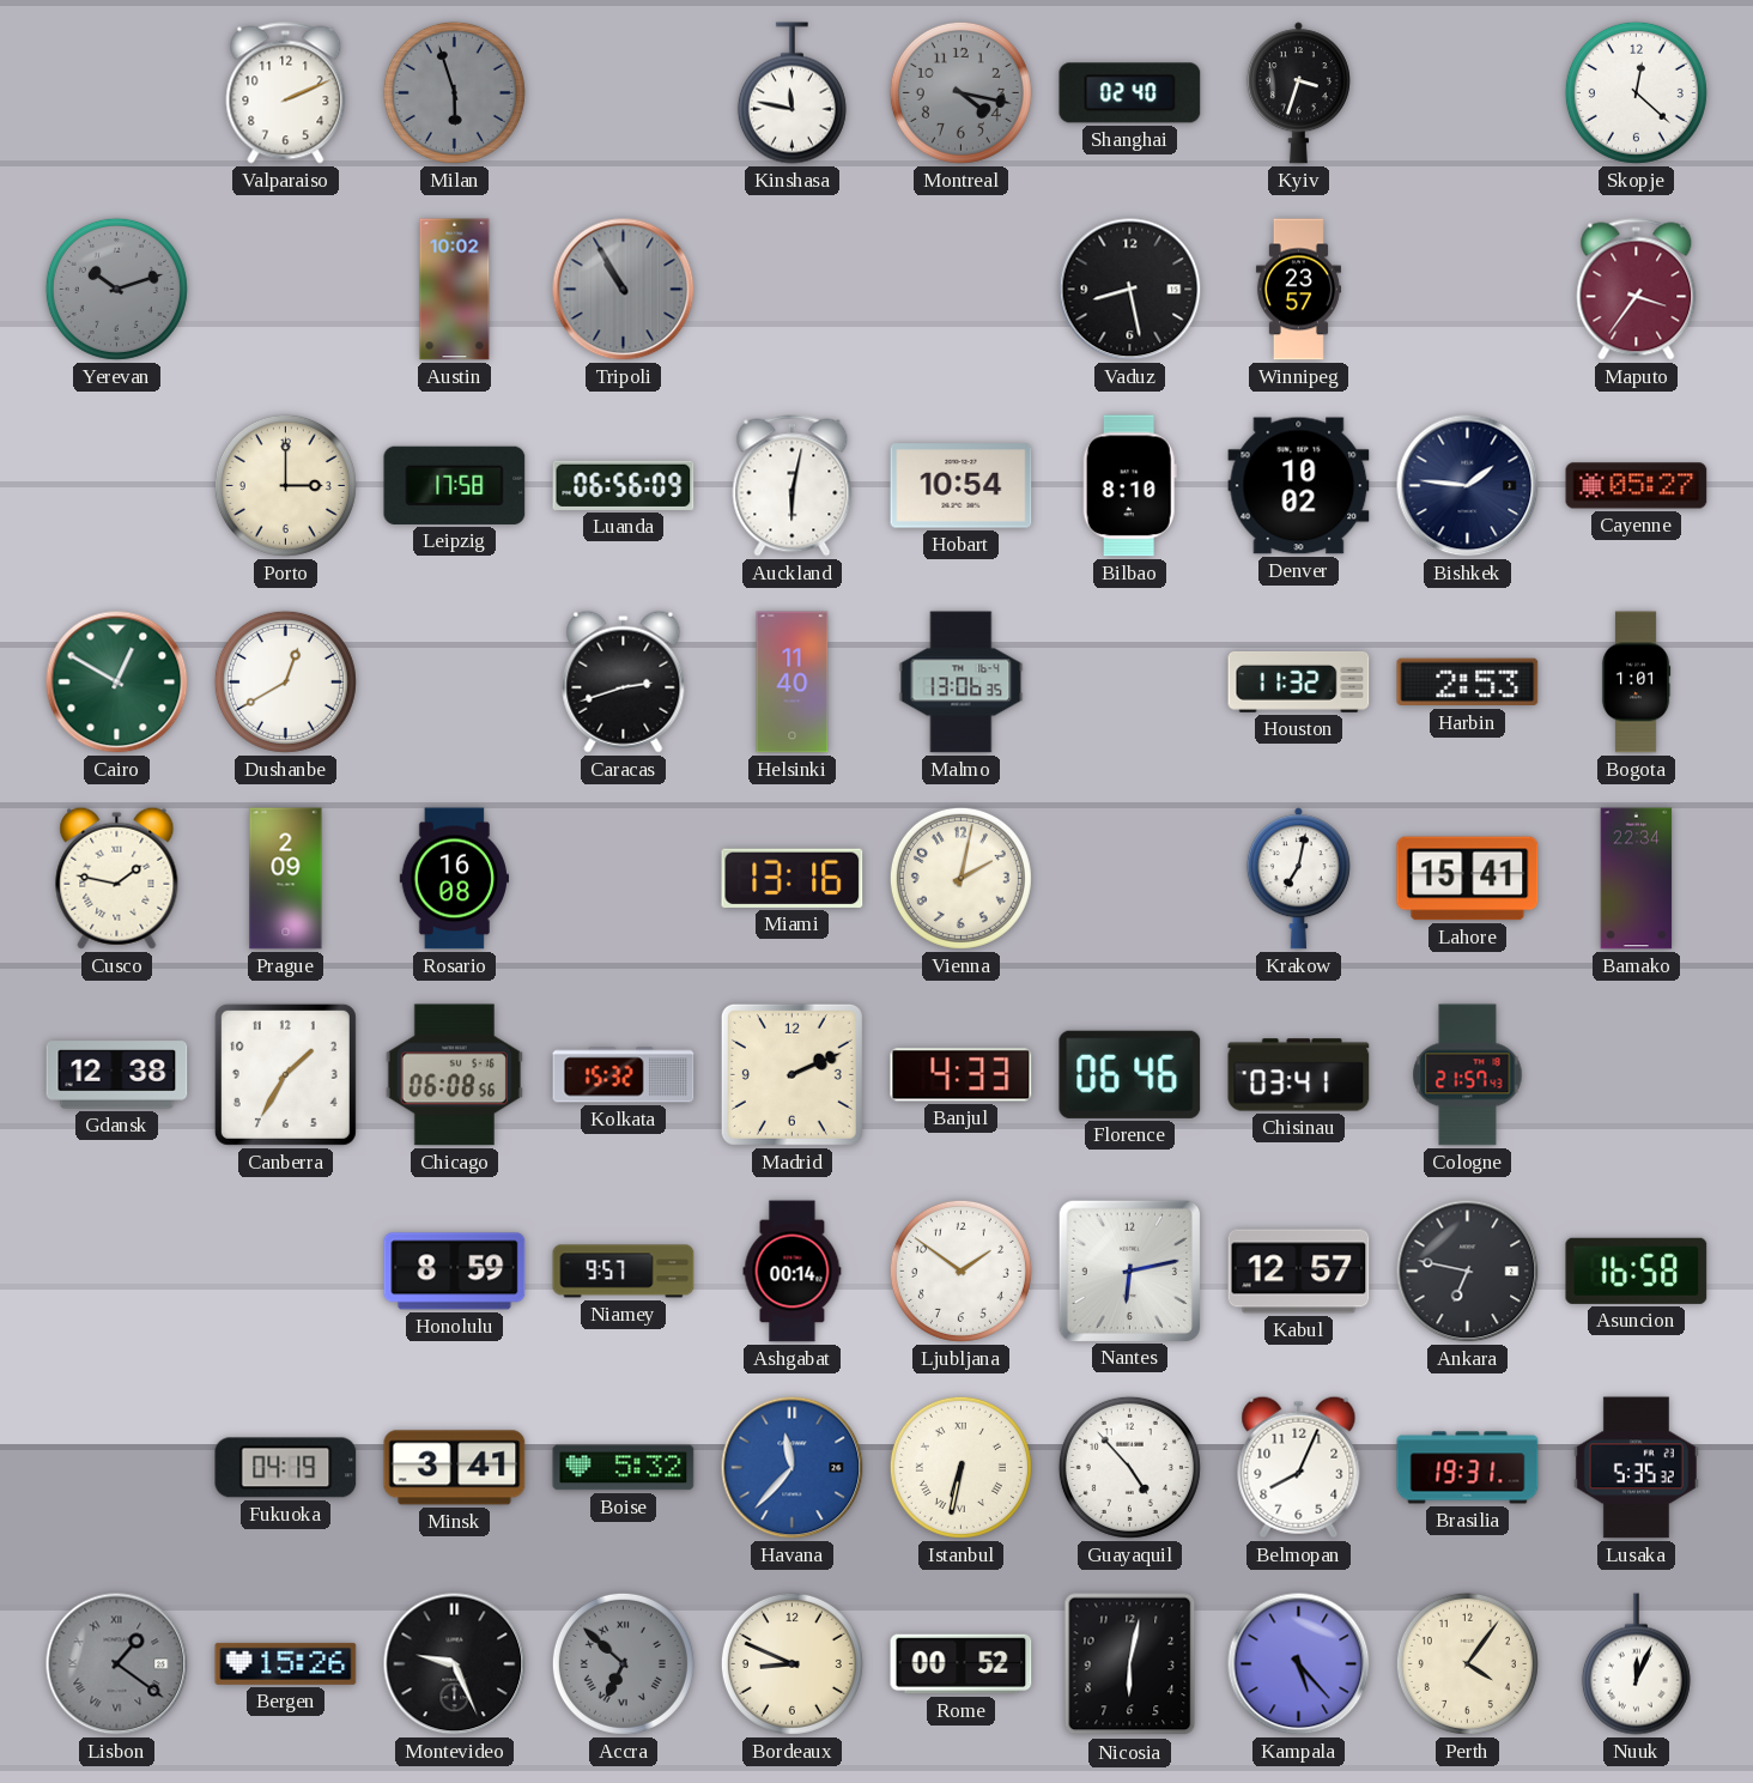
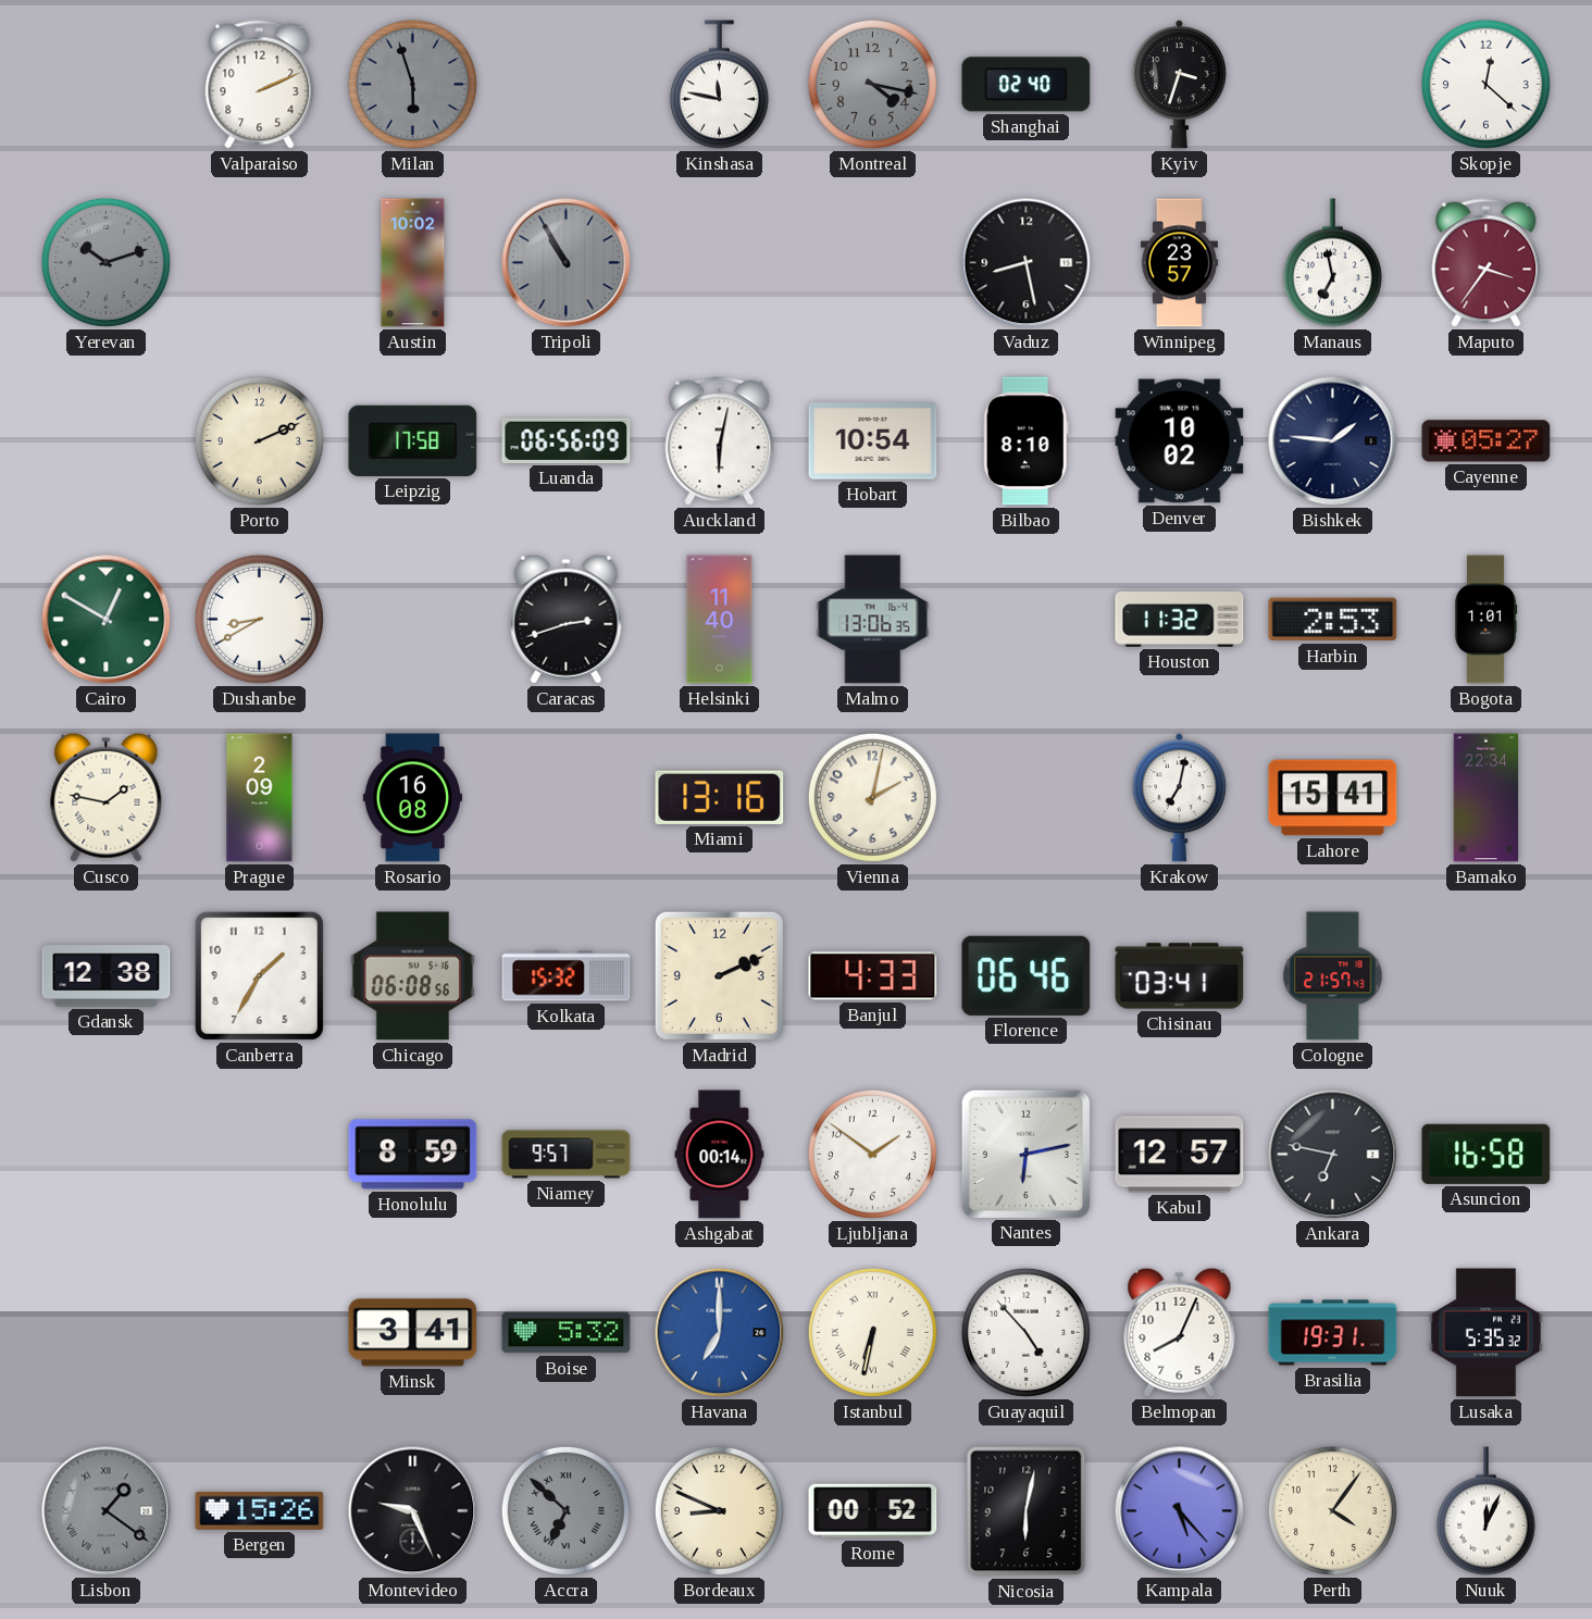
Manaus: none -> 6:58
Porto: 3:00 -> 2:11
Dushanbe: 12:40 -> 8:40
Fukuoka: 04:19 -> none
Havana: 11:37 -> 7:00
